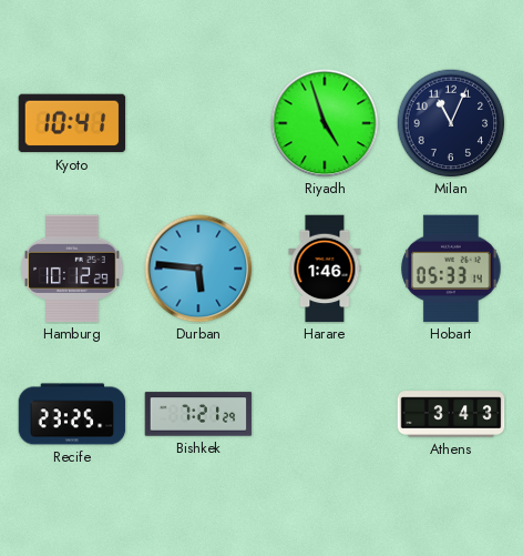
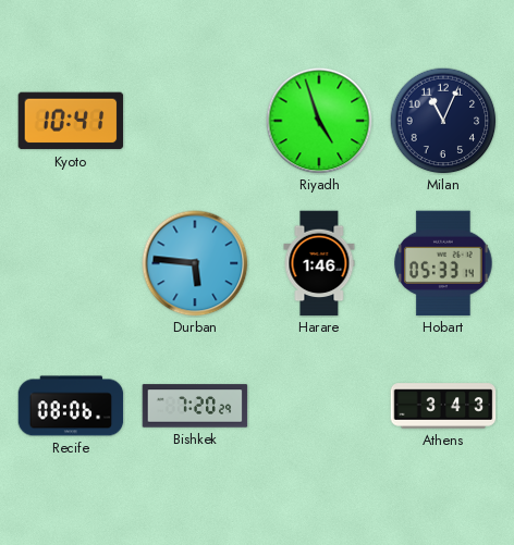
Hamburg: 10:12 -> none
Recife: 23:25 -> 08:06
Bishkek: 7:21 -> 7:20
